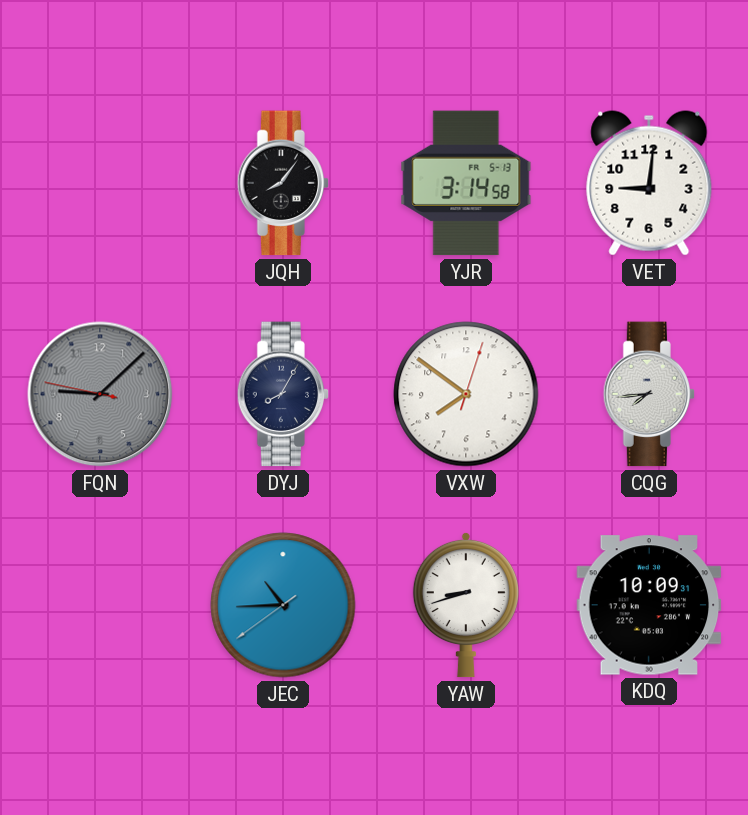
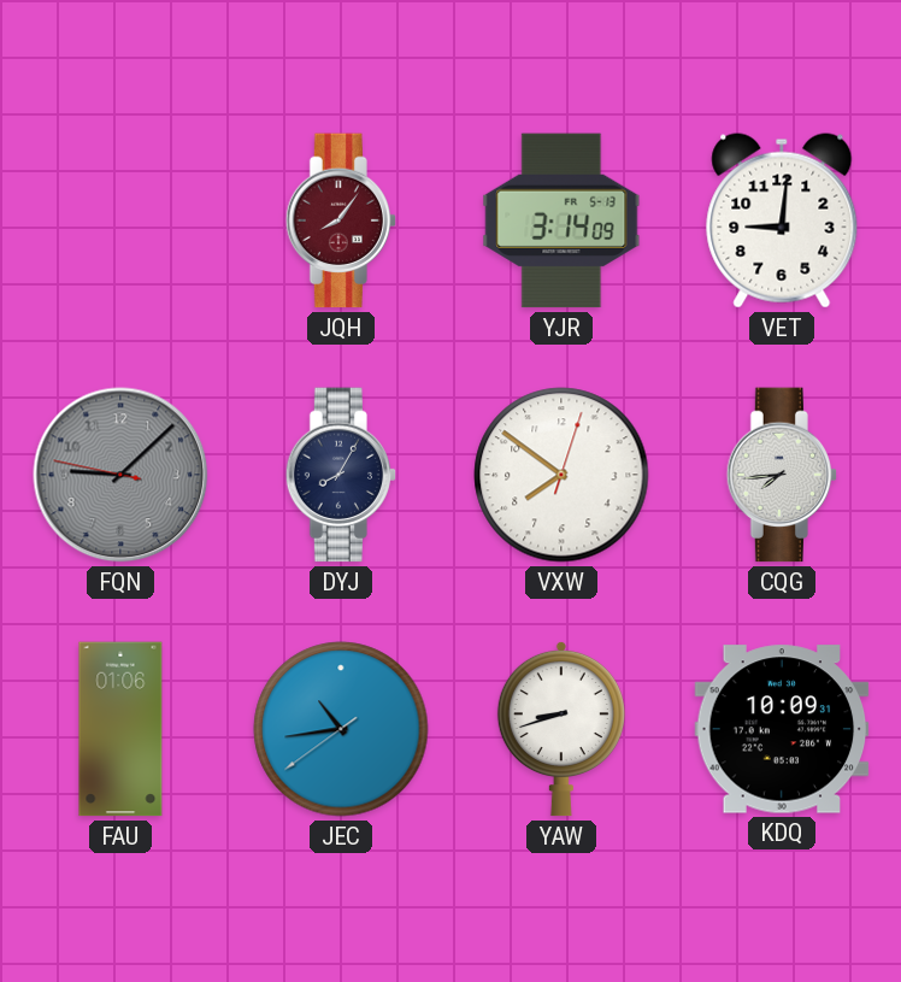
JQH dial: black -> burgundy
YJR: 3:14:58 -> 3:14:09
FAU: none -> 01:06
JEC: 10:44 -> 10:43
